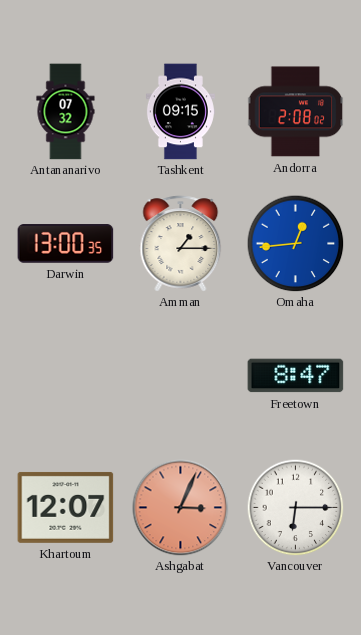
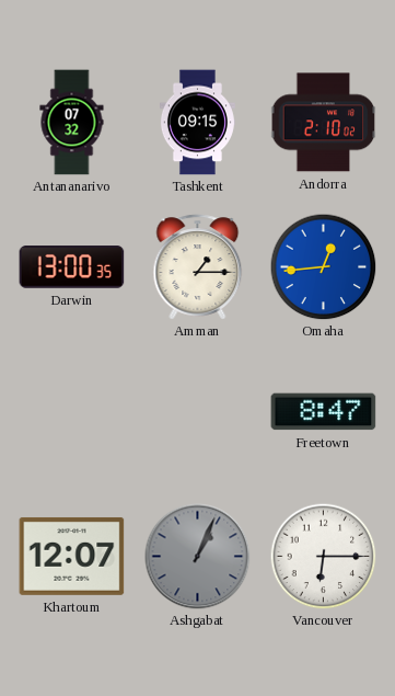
Andorra: 2:08 -> 2:10
Ashgabat: 3:04 -> 1:04
Ashgabat dial: salmon -> grey
